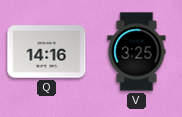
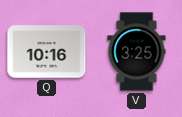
Q: 14:16 -> 10:16
